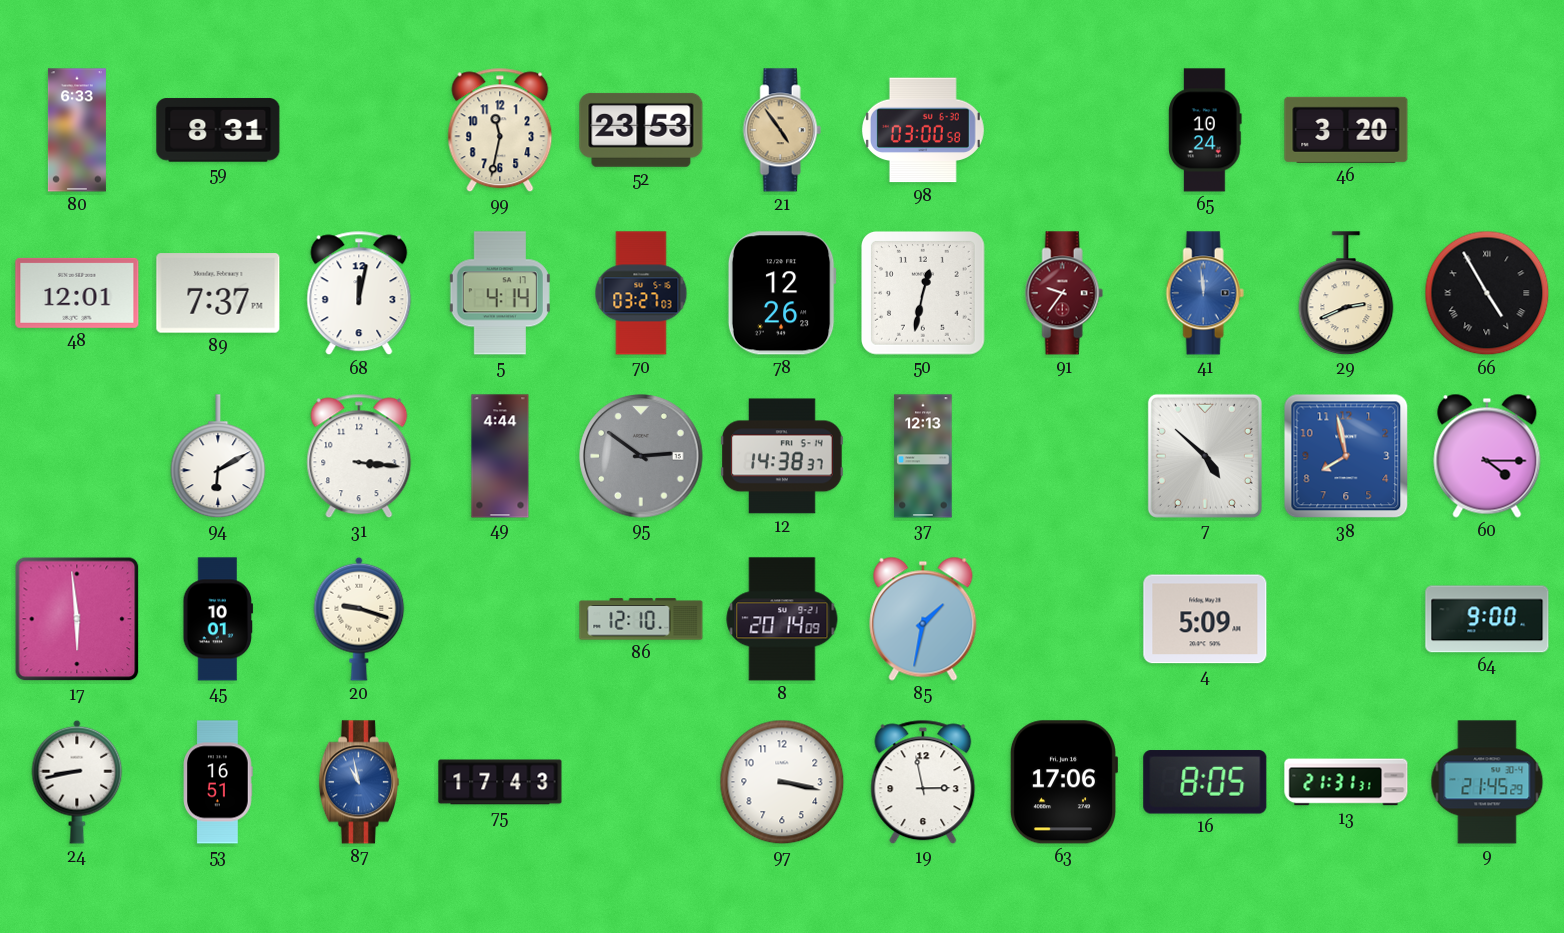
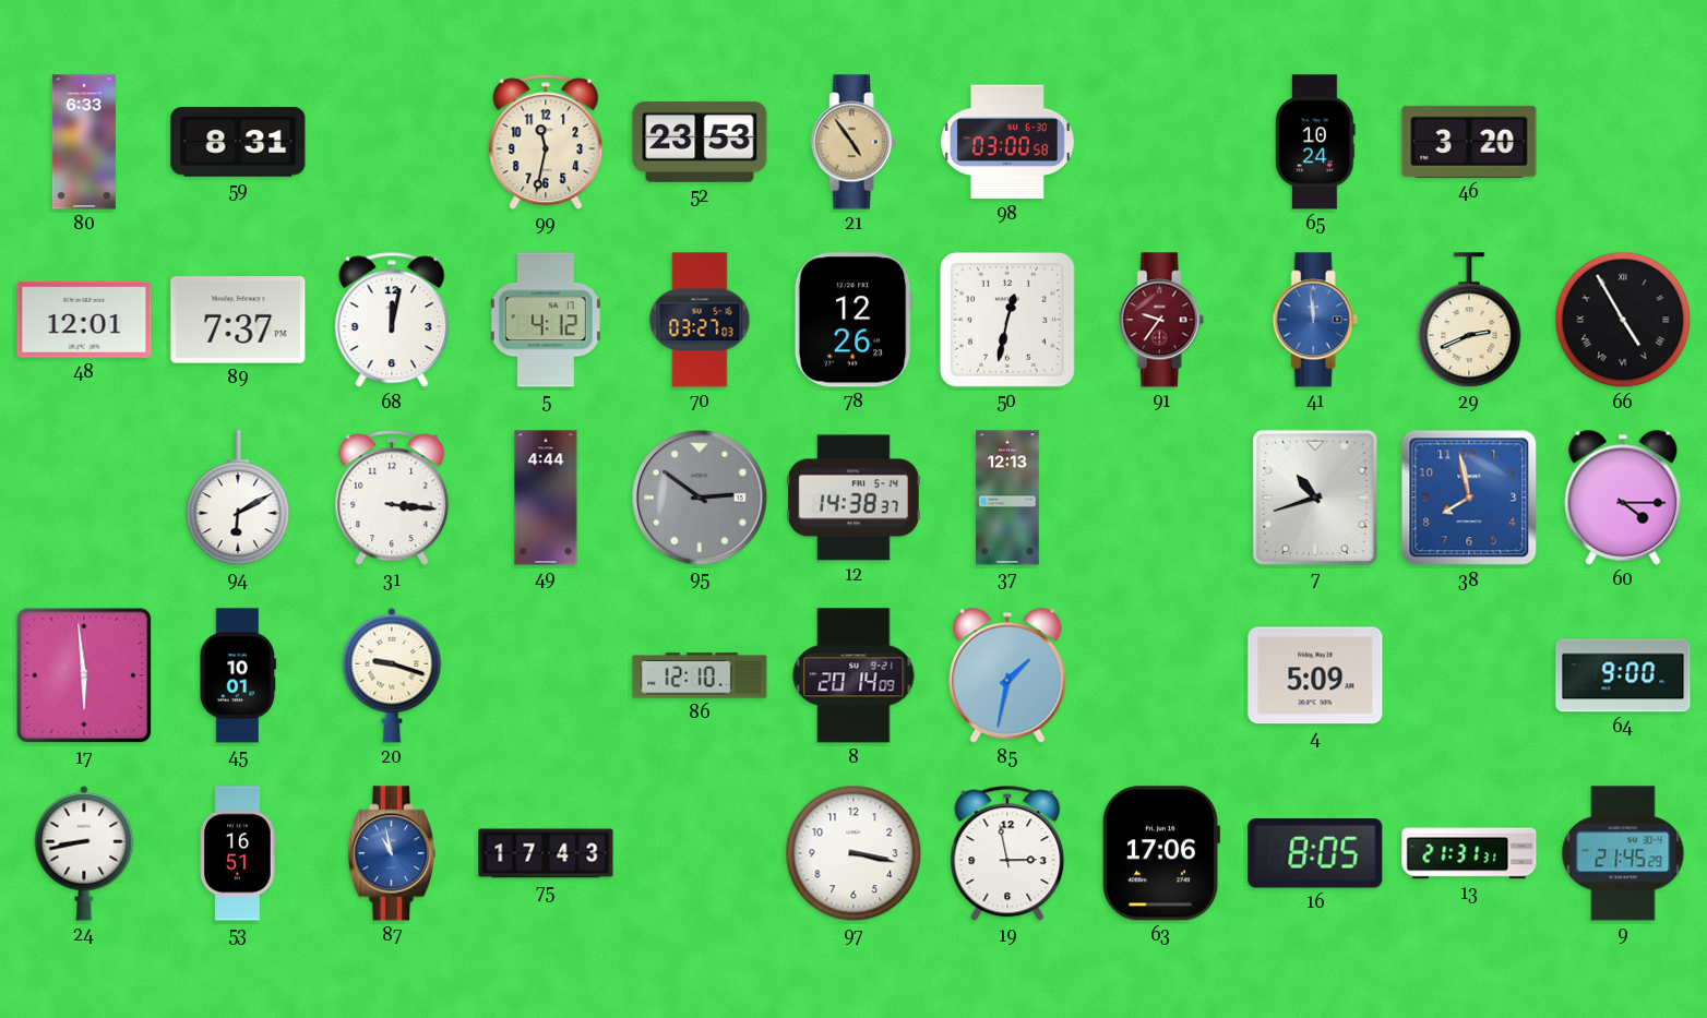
5: 4:14 -> 4:12
7: 4:52 -> 10:42
